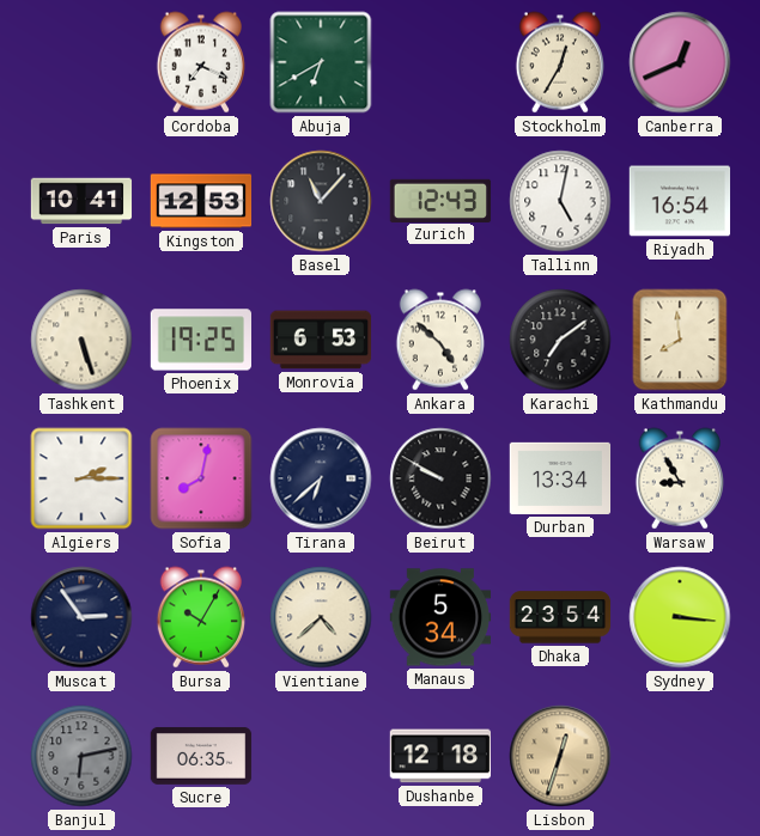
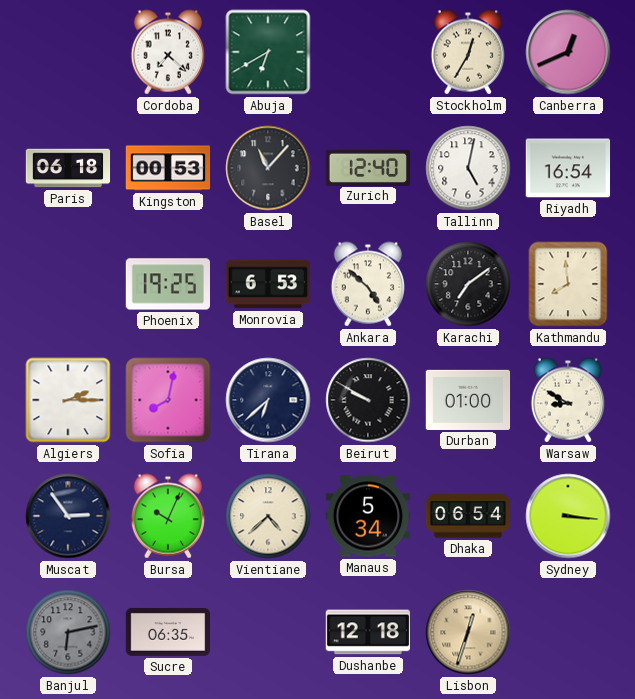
Cordoba: 7:19 -> 7:22
Paris: 10:41 -> 06:18
Kingston: 12:53 -> 00:53
Zurich: 12:43 -> 12:40
Tashkent: 5:27 -> none
Durban: 13:34 -> 01:00
Warsaw: 8:55 -> 8:50
Bursa: 10:05 -> 10:04
Dhaka: 23:54 -> 06:54
